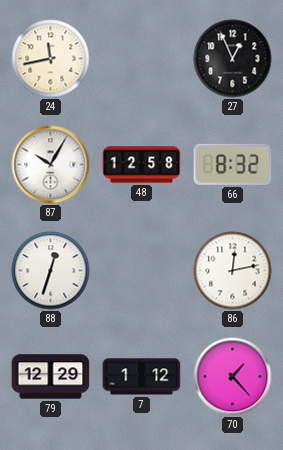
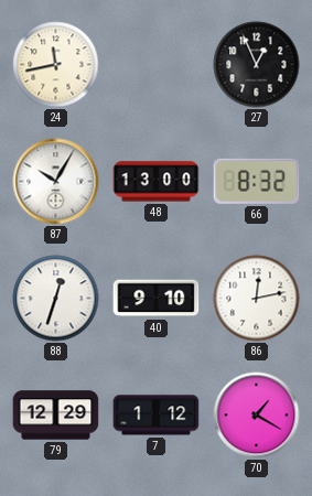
48: 12:58 -> 13:00
40: none -> 9:10
70: 1:23 -> 1:20
